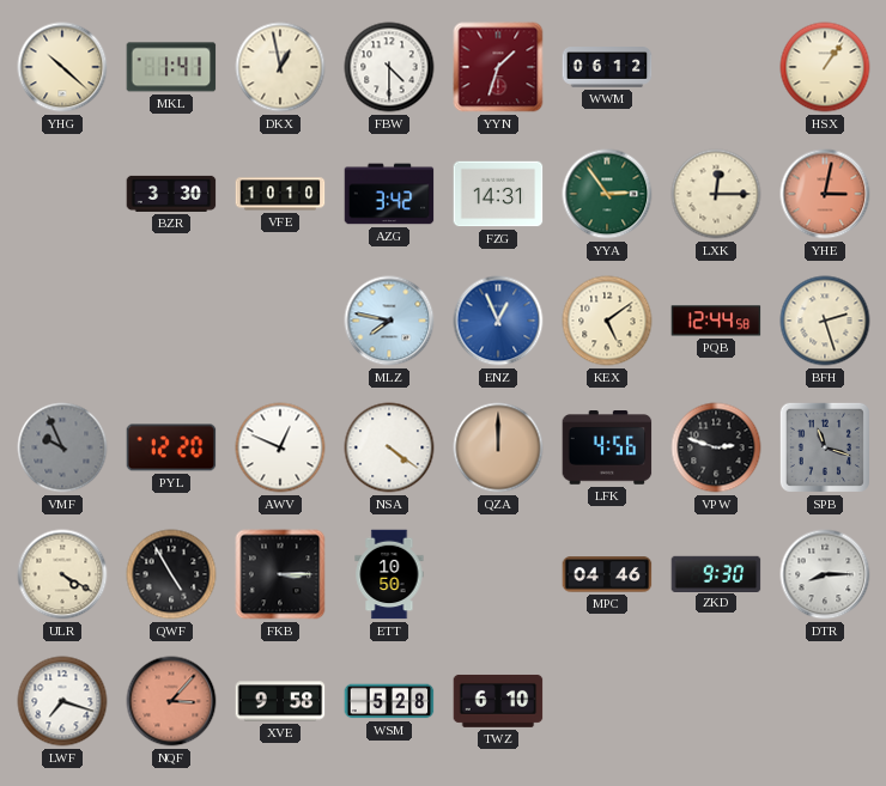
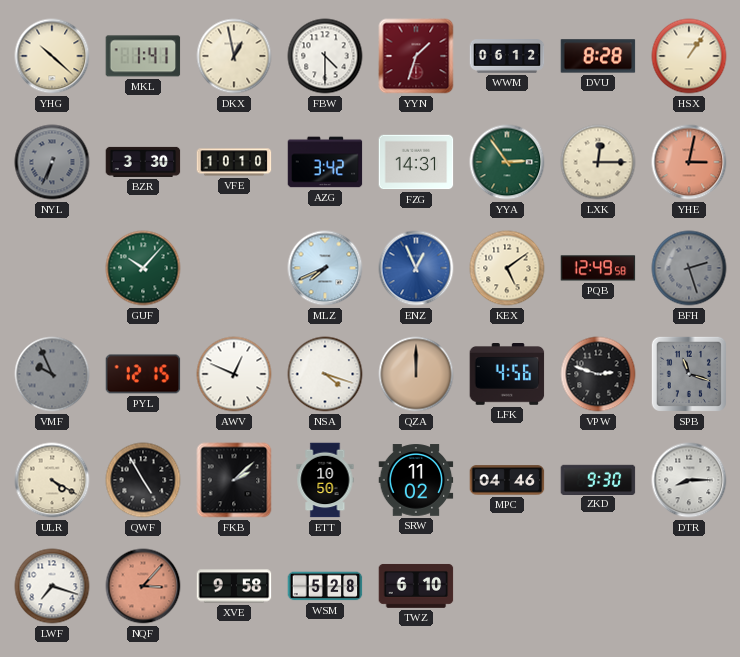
DVU: none -> 8:28
NYL: none -> 6:34
GUF: none -> 10:07
MLZ: 7:47 -> 7:41
PQB: 12:44 -> 12:49
BFH dial: cream -> grey
PYL: 12:20 -> 12:15
NSA: 4:21 -> 4:18
FKB: 3:15 -> 2:08
SRW: none -> 11:02
